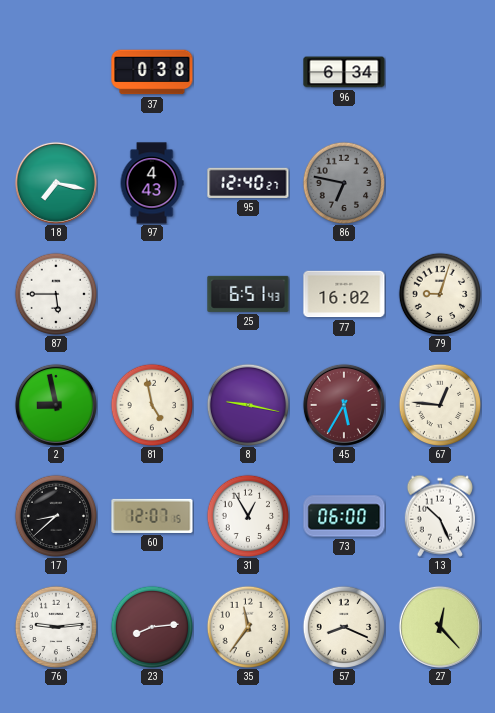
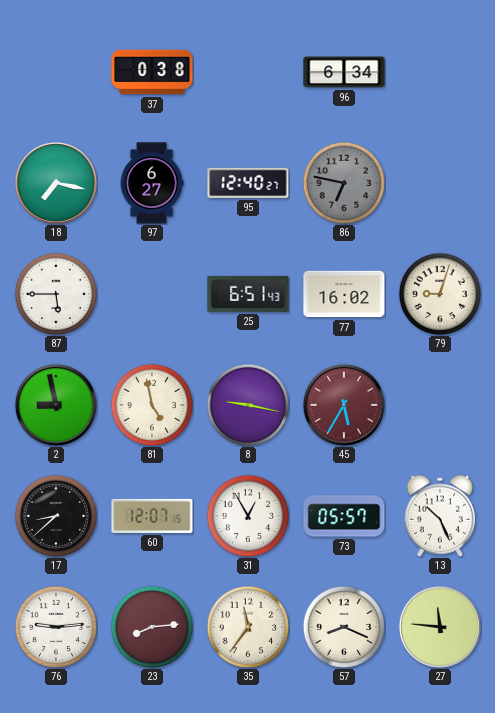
97: 4:43 -> 6:27
67: 12:46 -> none
73: 06:00 -> 05:57
27: 12:23 -> 11:46
